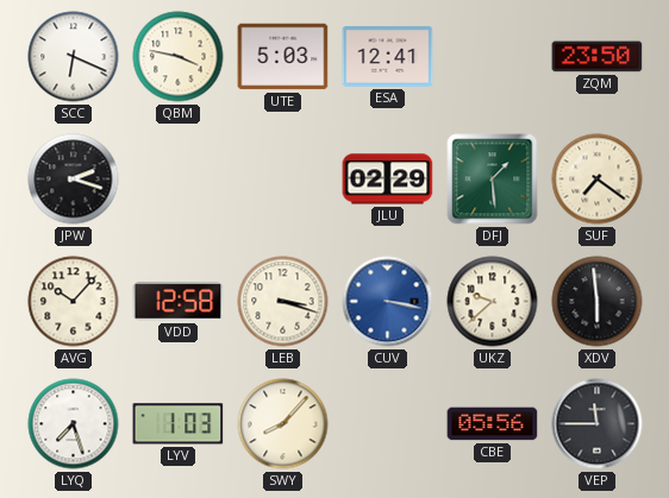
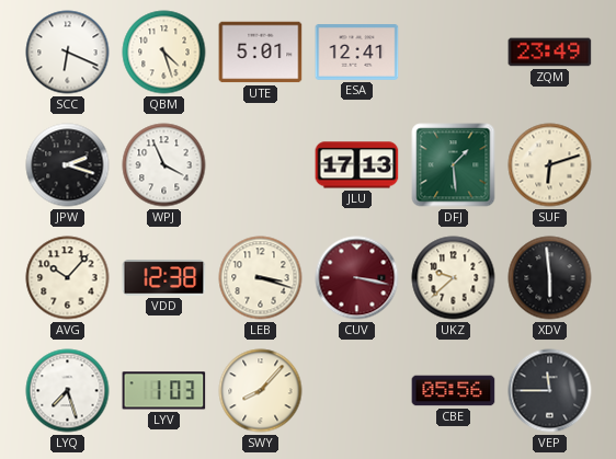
QBM: 3:47 -> 4:27
UTE: 5:03 -> 5:01
ZQM: 23:50 -> 23:49
WPJ: none -> 3:56
JLU: 02:29 -> 17:13
SUF: 7:21 -> 6:12
VDD: 12:58 -> 12:38
CUV dial: blue -> burgundy
